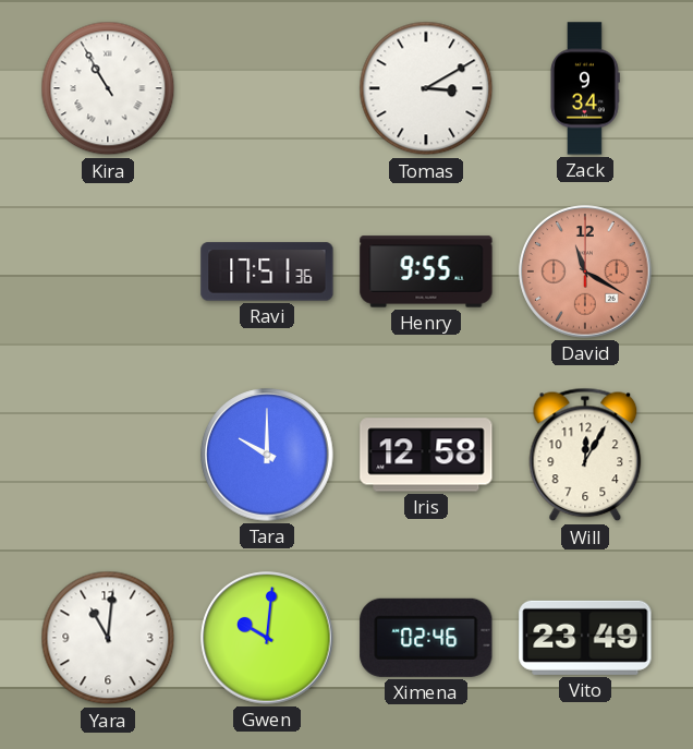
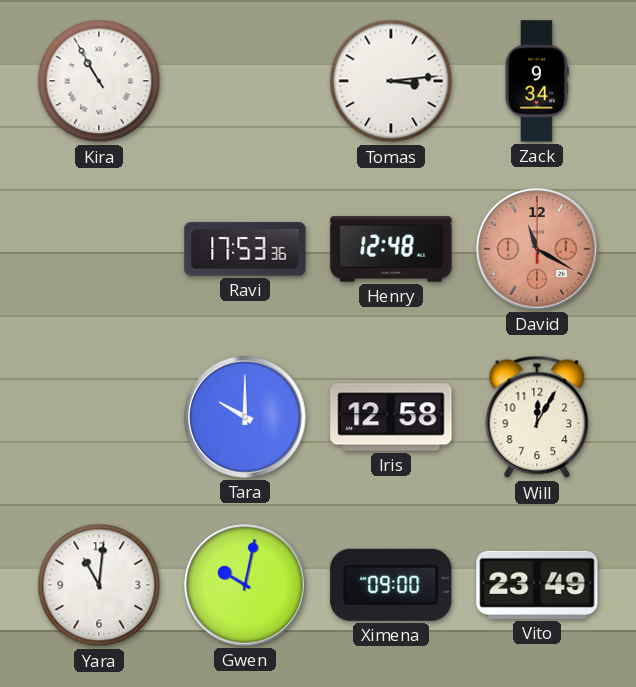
Tomas: 3:10 -> 3:14
Ravi: 17:51 -> 17:53
Henry: 9:55 -> 12:48
Gwen: 10:01 -> 10:02
Ximena: 02:46 -> 09:00
